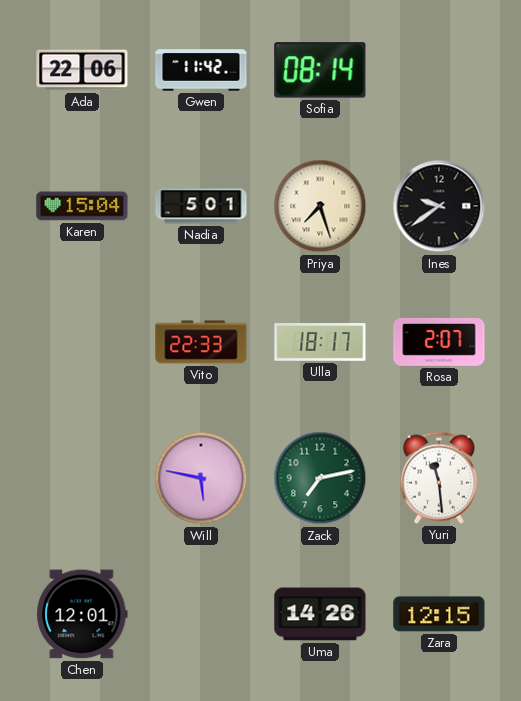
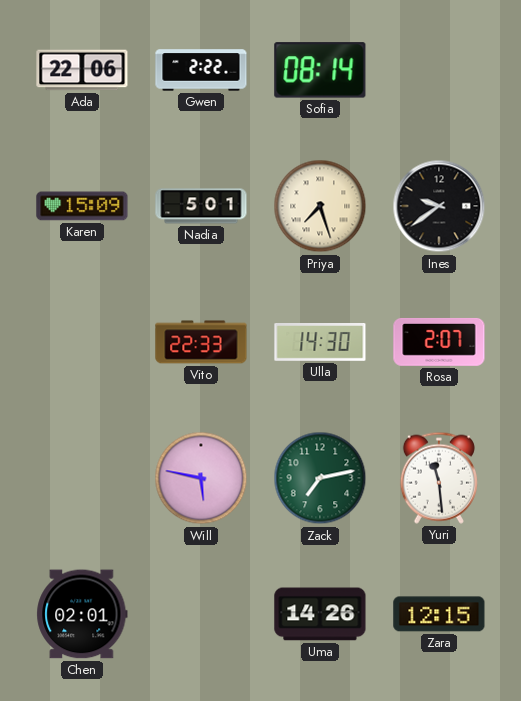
Gwen: 11:42 -> 2:22
Karen: 15:04 -> 15:09
Ulla: 18:17 -> 14:30
Chen: 12:01 -> 02:01
